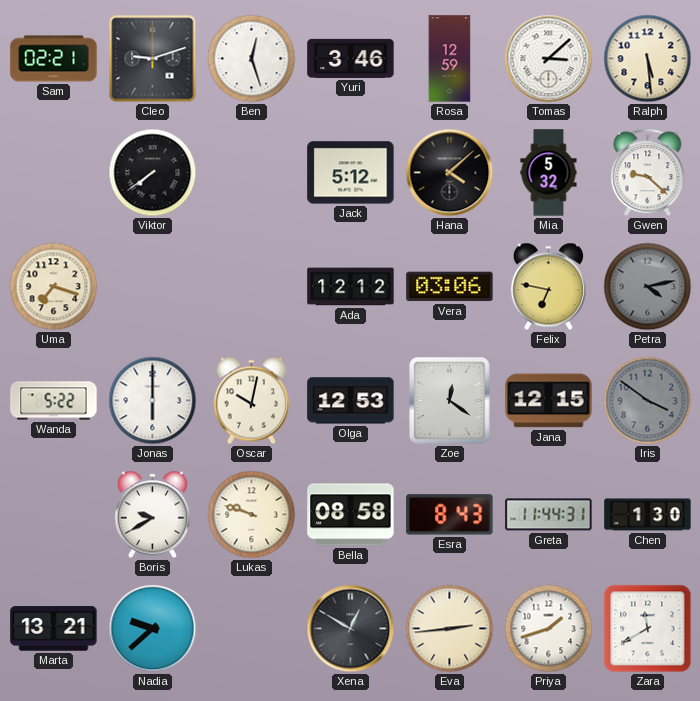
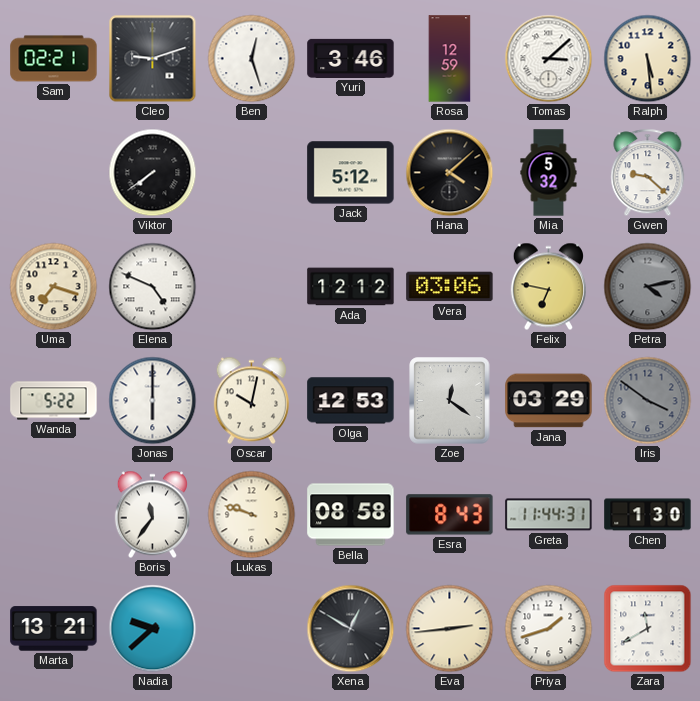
Elena: none -> 4:49
Jana: 12:15 -> 03:29
Boris: 9:40 -> 11:36
